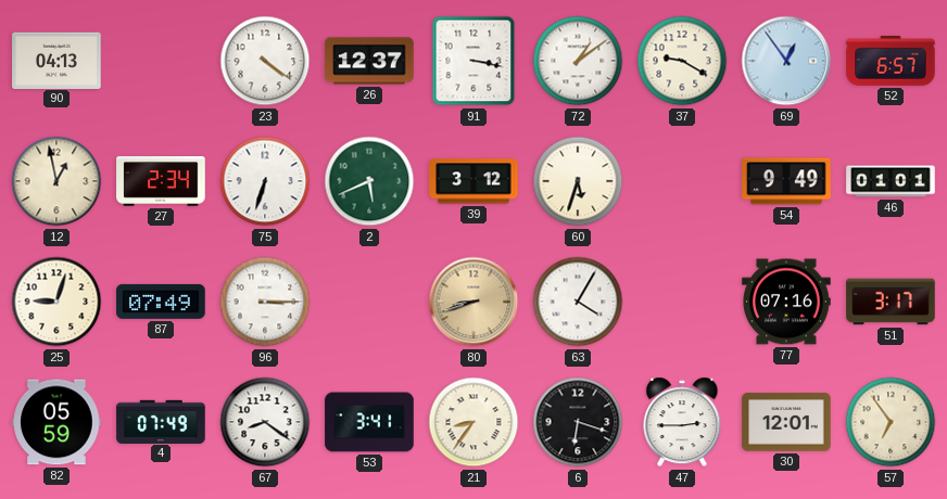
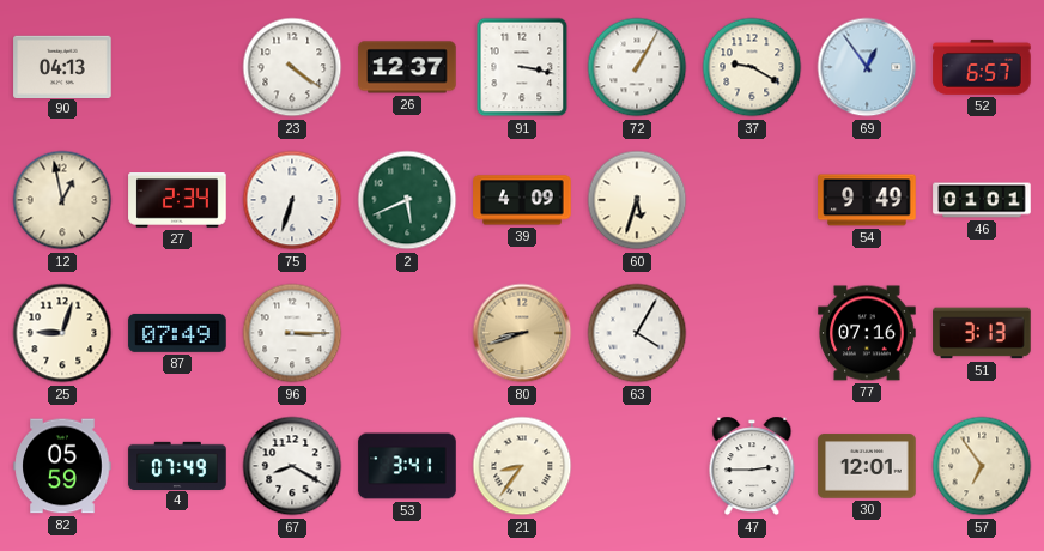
72: 1:09 -> 1:05
39: 3:12 -> 4:09
51: 3:17 -> 3:13
67: 8:21 -> 8:20
6: 6:18 -> none
